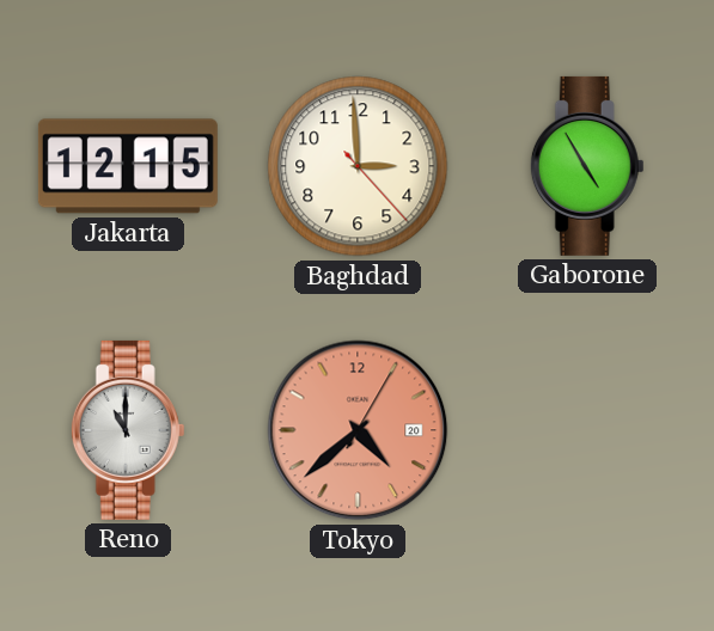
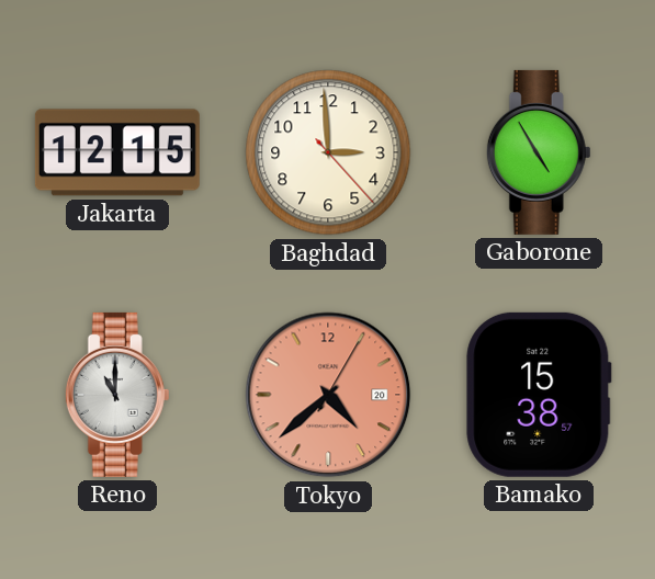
Bamako: none -> 15:38
